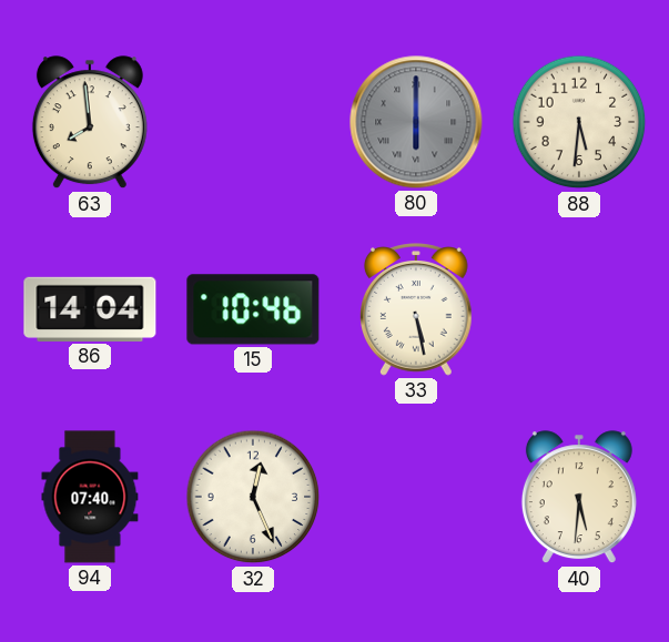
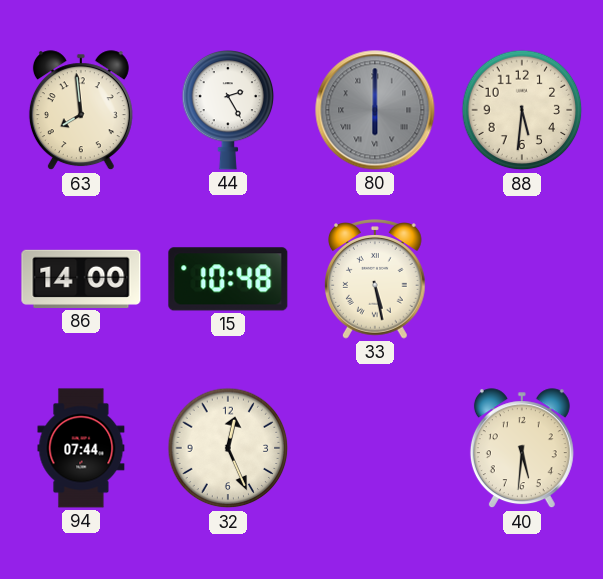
44: none -> 2:25
86: 14:04 -> 14:00
15: 10:46 -> 10:48
94: 07:40 -> 07:44
